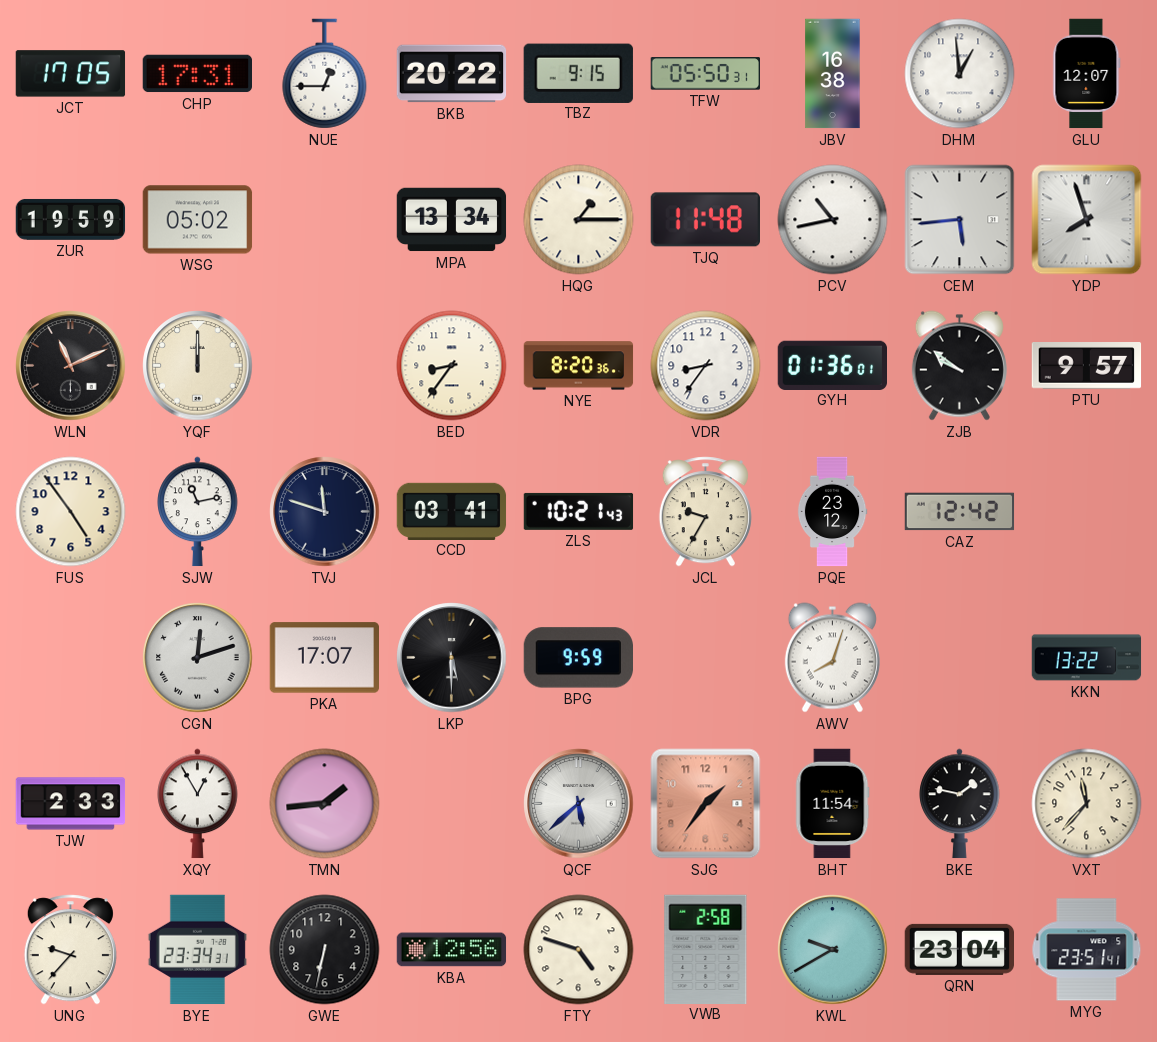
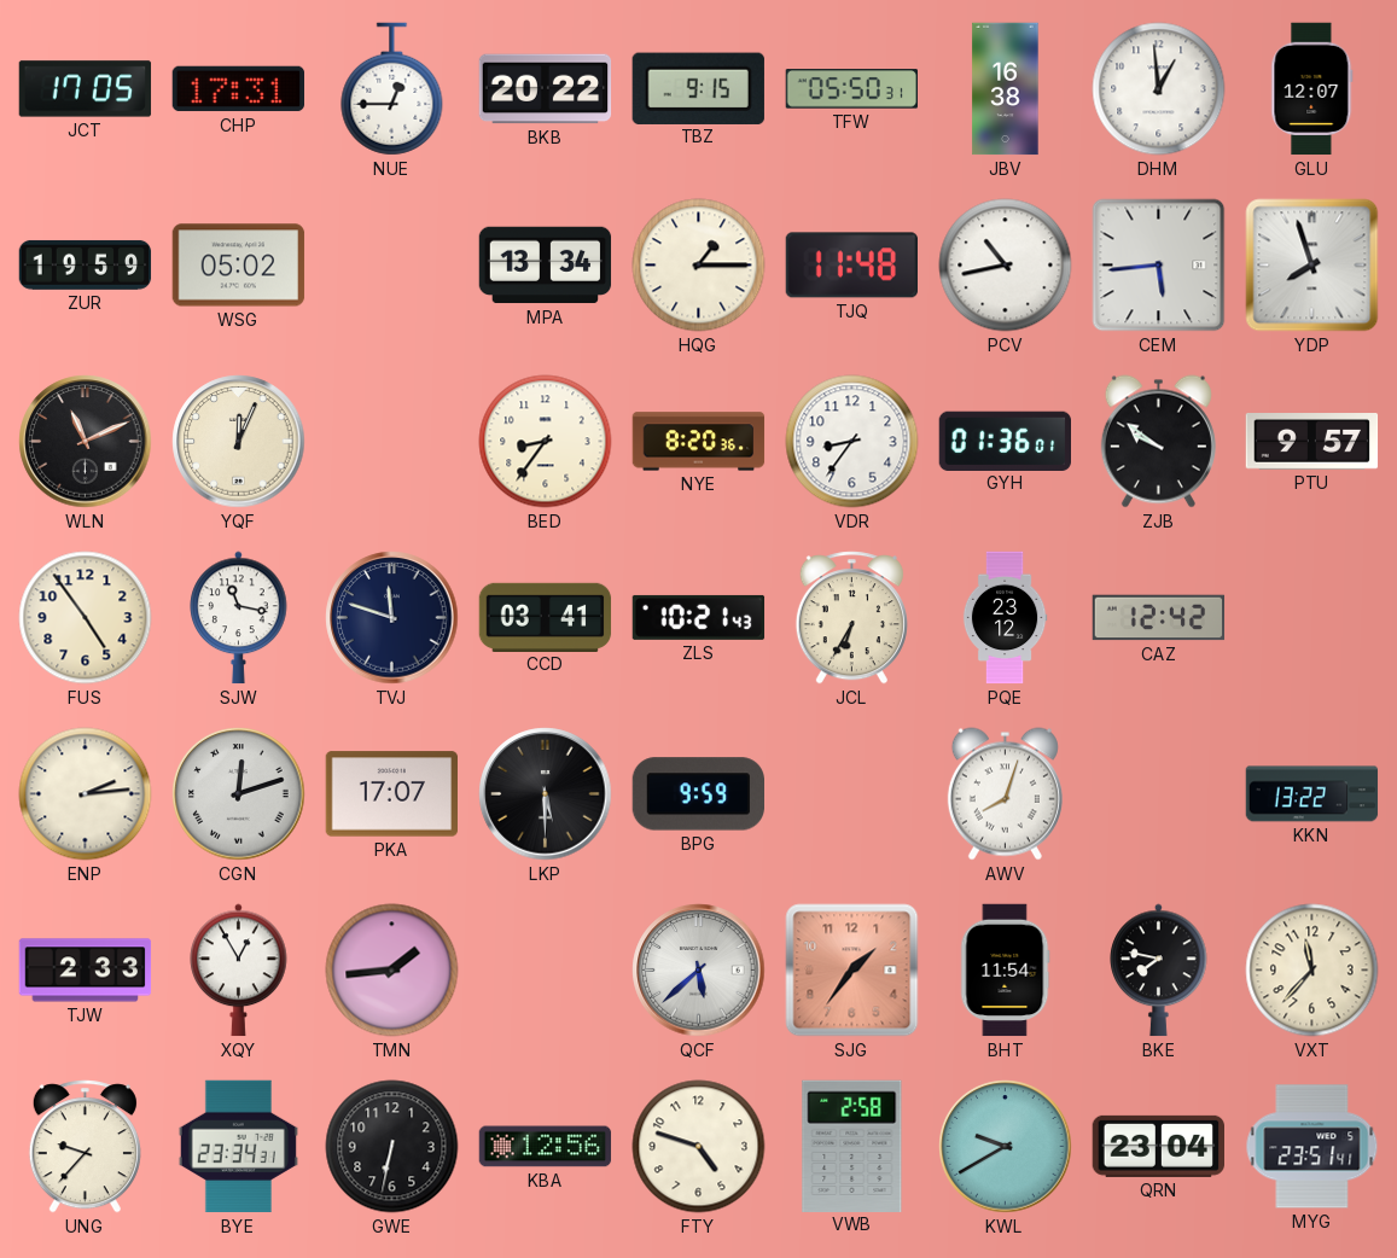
YQF: 12:00 -> 12:04
SJW: 11:13 -> 11:17
JCL: 9:35 -> 6:35
ENP: none -> 2:14
BKE: 1:47 -> 7:47
